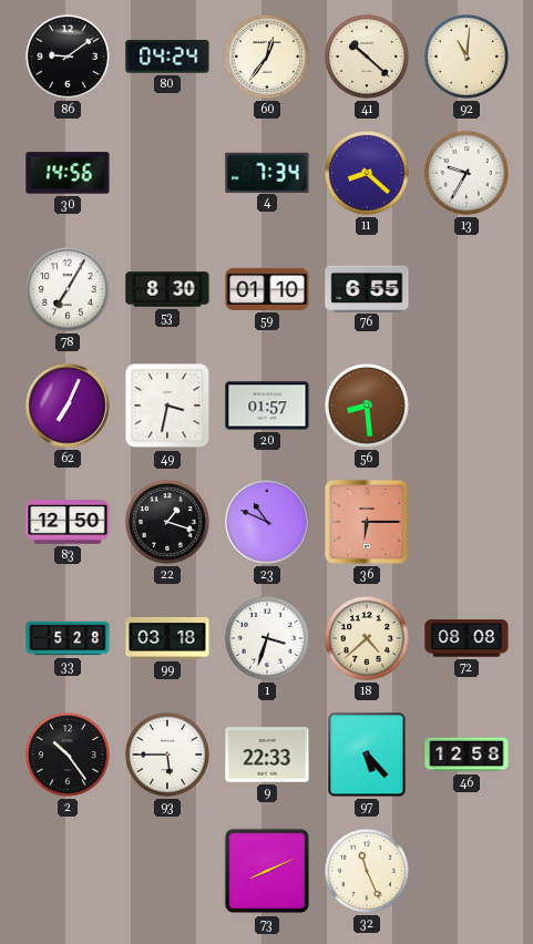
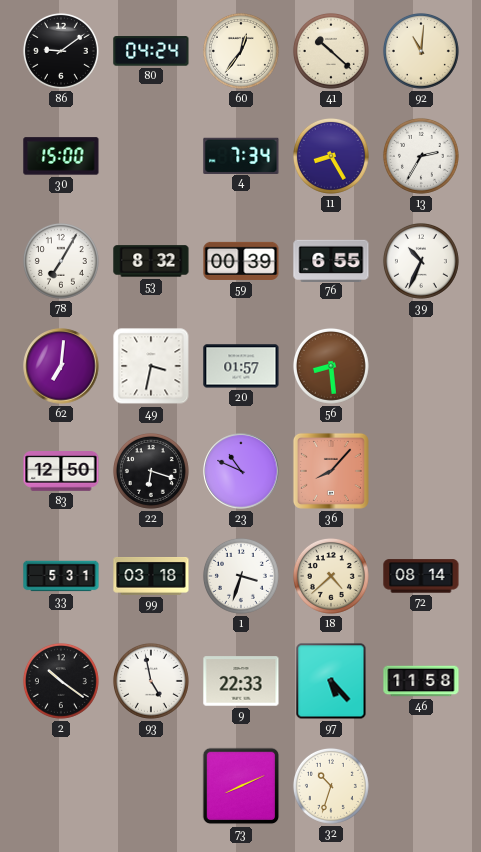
30: 14:56 -> 15:00
11: 8:22 -> 8:25
13: 9:35 -> 2:35
53: 8:30 -> 8:32
59: 01:10 -> 00:39
39: none -> 10:34
62: 7:04 -> 7:01
22: 1:18 -> 6:18
36: 6:15 -> 8:07
33: 5:28 -> 5:31
72: 08:08 -> 08:14
2: 10:24 -> 10:21
93: 5:45 -> 4:58
46: 12:58 -> 11:58
32: 11:26 -> 10:33
